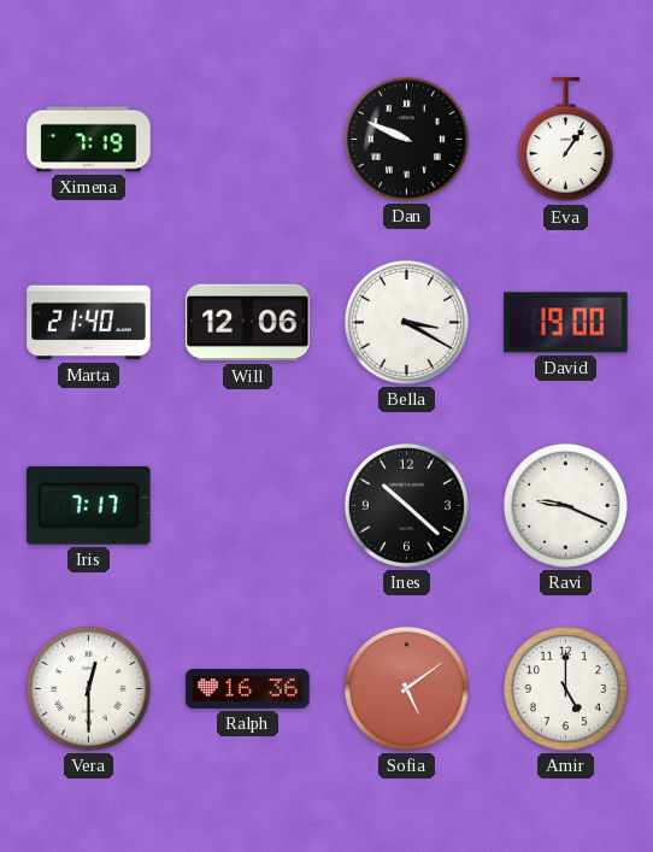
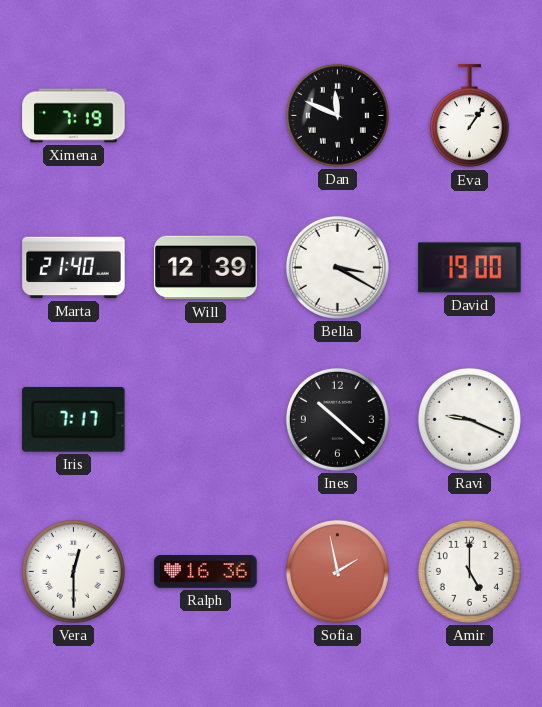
Dan: 9:49 -> 11:49
Will: 12:06 -> 12:39
Sofia: 5:09 -> 1:58
